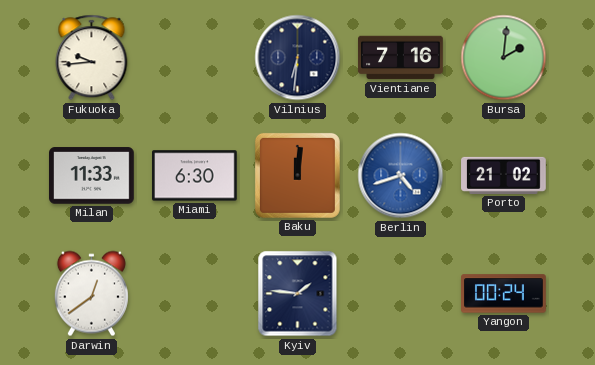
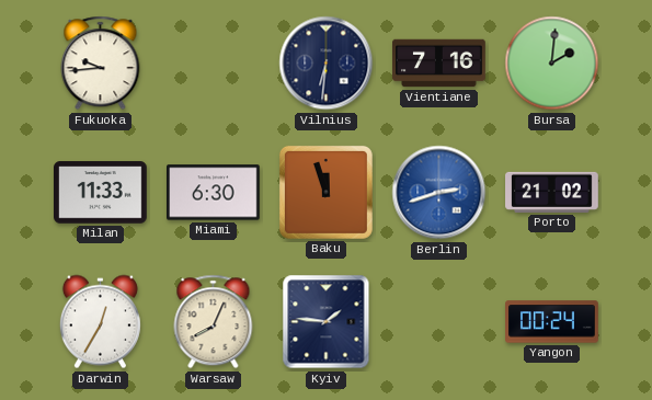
Baku: 12:01 -> 11:57
Berlin: 4:42 -> 2:42
Darwin: 12:39 -> 12:35
Warsaw: none -> 8:04
